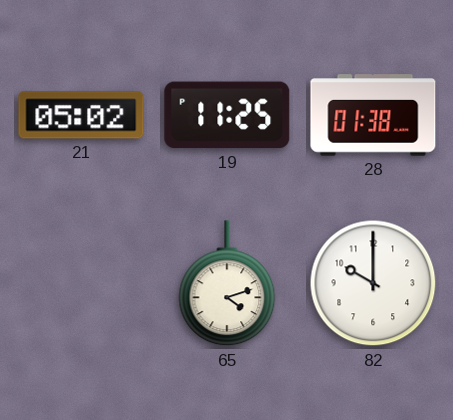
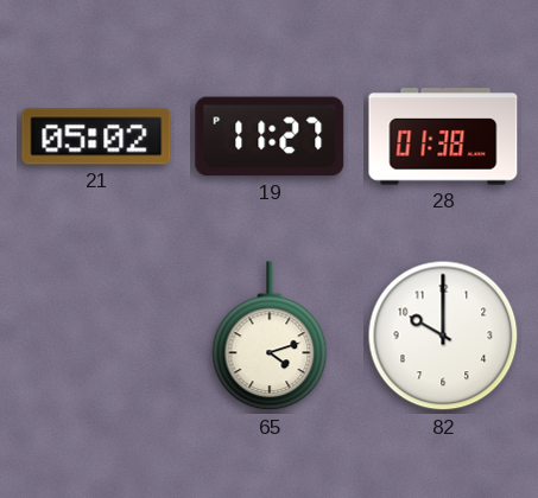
19: 11:25 -> 11:27
